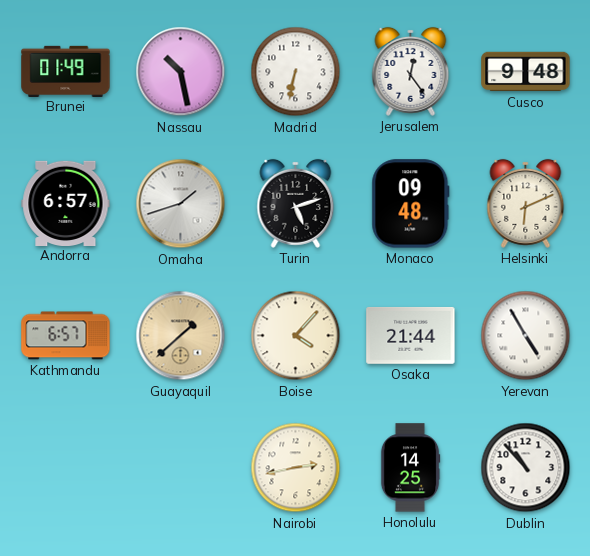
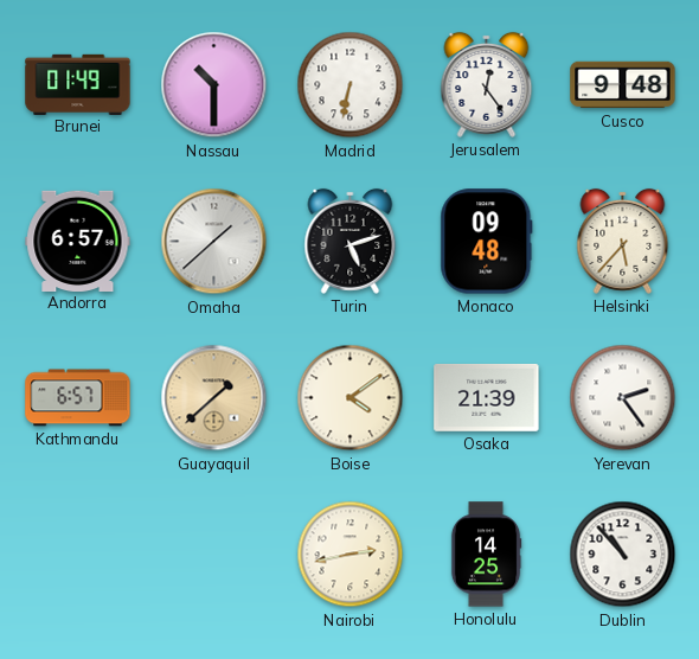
Nassau: 10:28 -> 10:30
Omaha: 1:42 -> 1:38
Helsinki: 6:11 -> 5:37
Boise: 4:07 -> 4:09
Osaka: 21:44 -> 21:39
Yerevan: 4:55 -> 2:24
